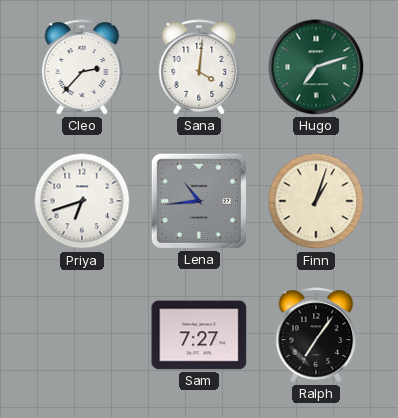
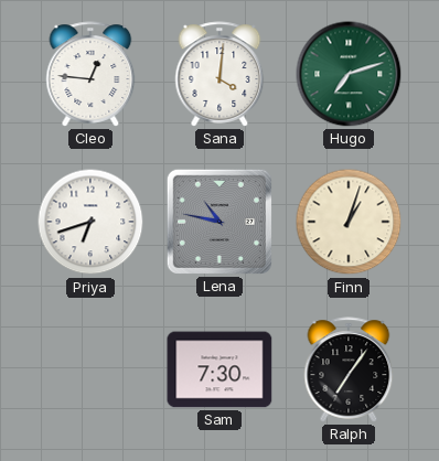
Cleo: 2:37 -> 12:46
Lena: 10:44 -> 10:47
Sam: 7:27 -> 7:30
